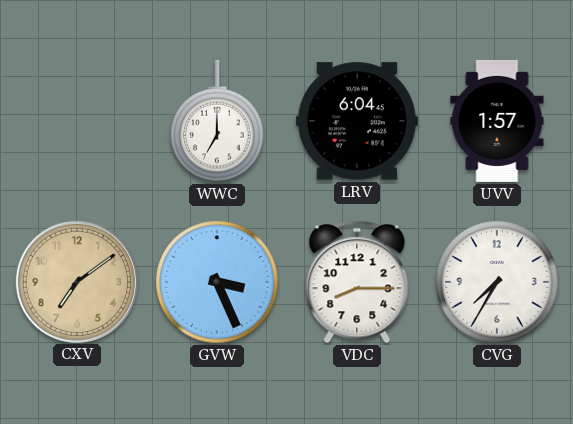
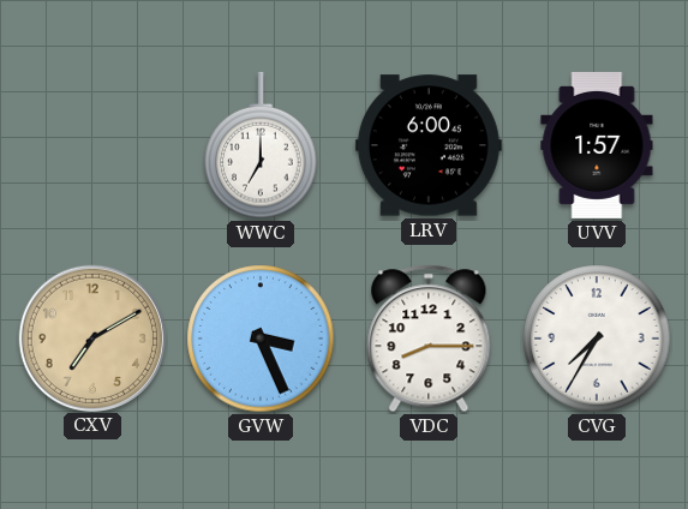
LRV: 6:04 -> 6:00
CXV: 7:09 -> 7:10
